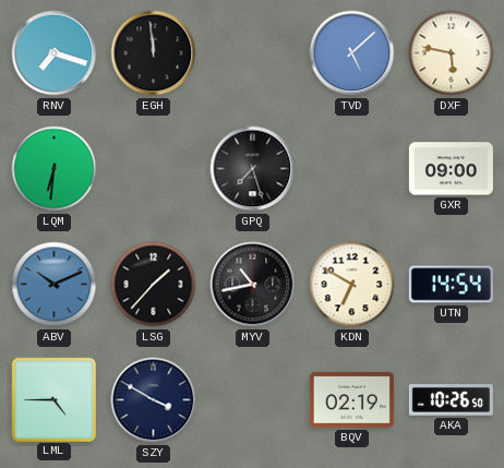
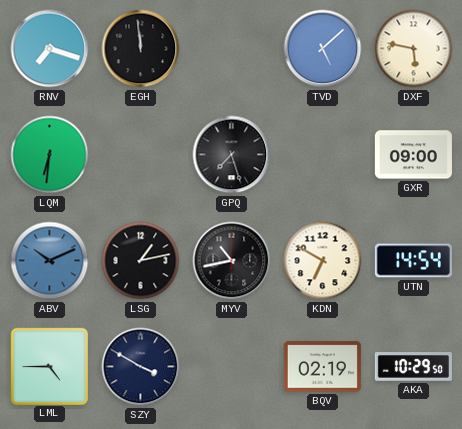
LSG: 1:37 -> 1:13
AKA: 10:26 -> 10:29
